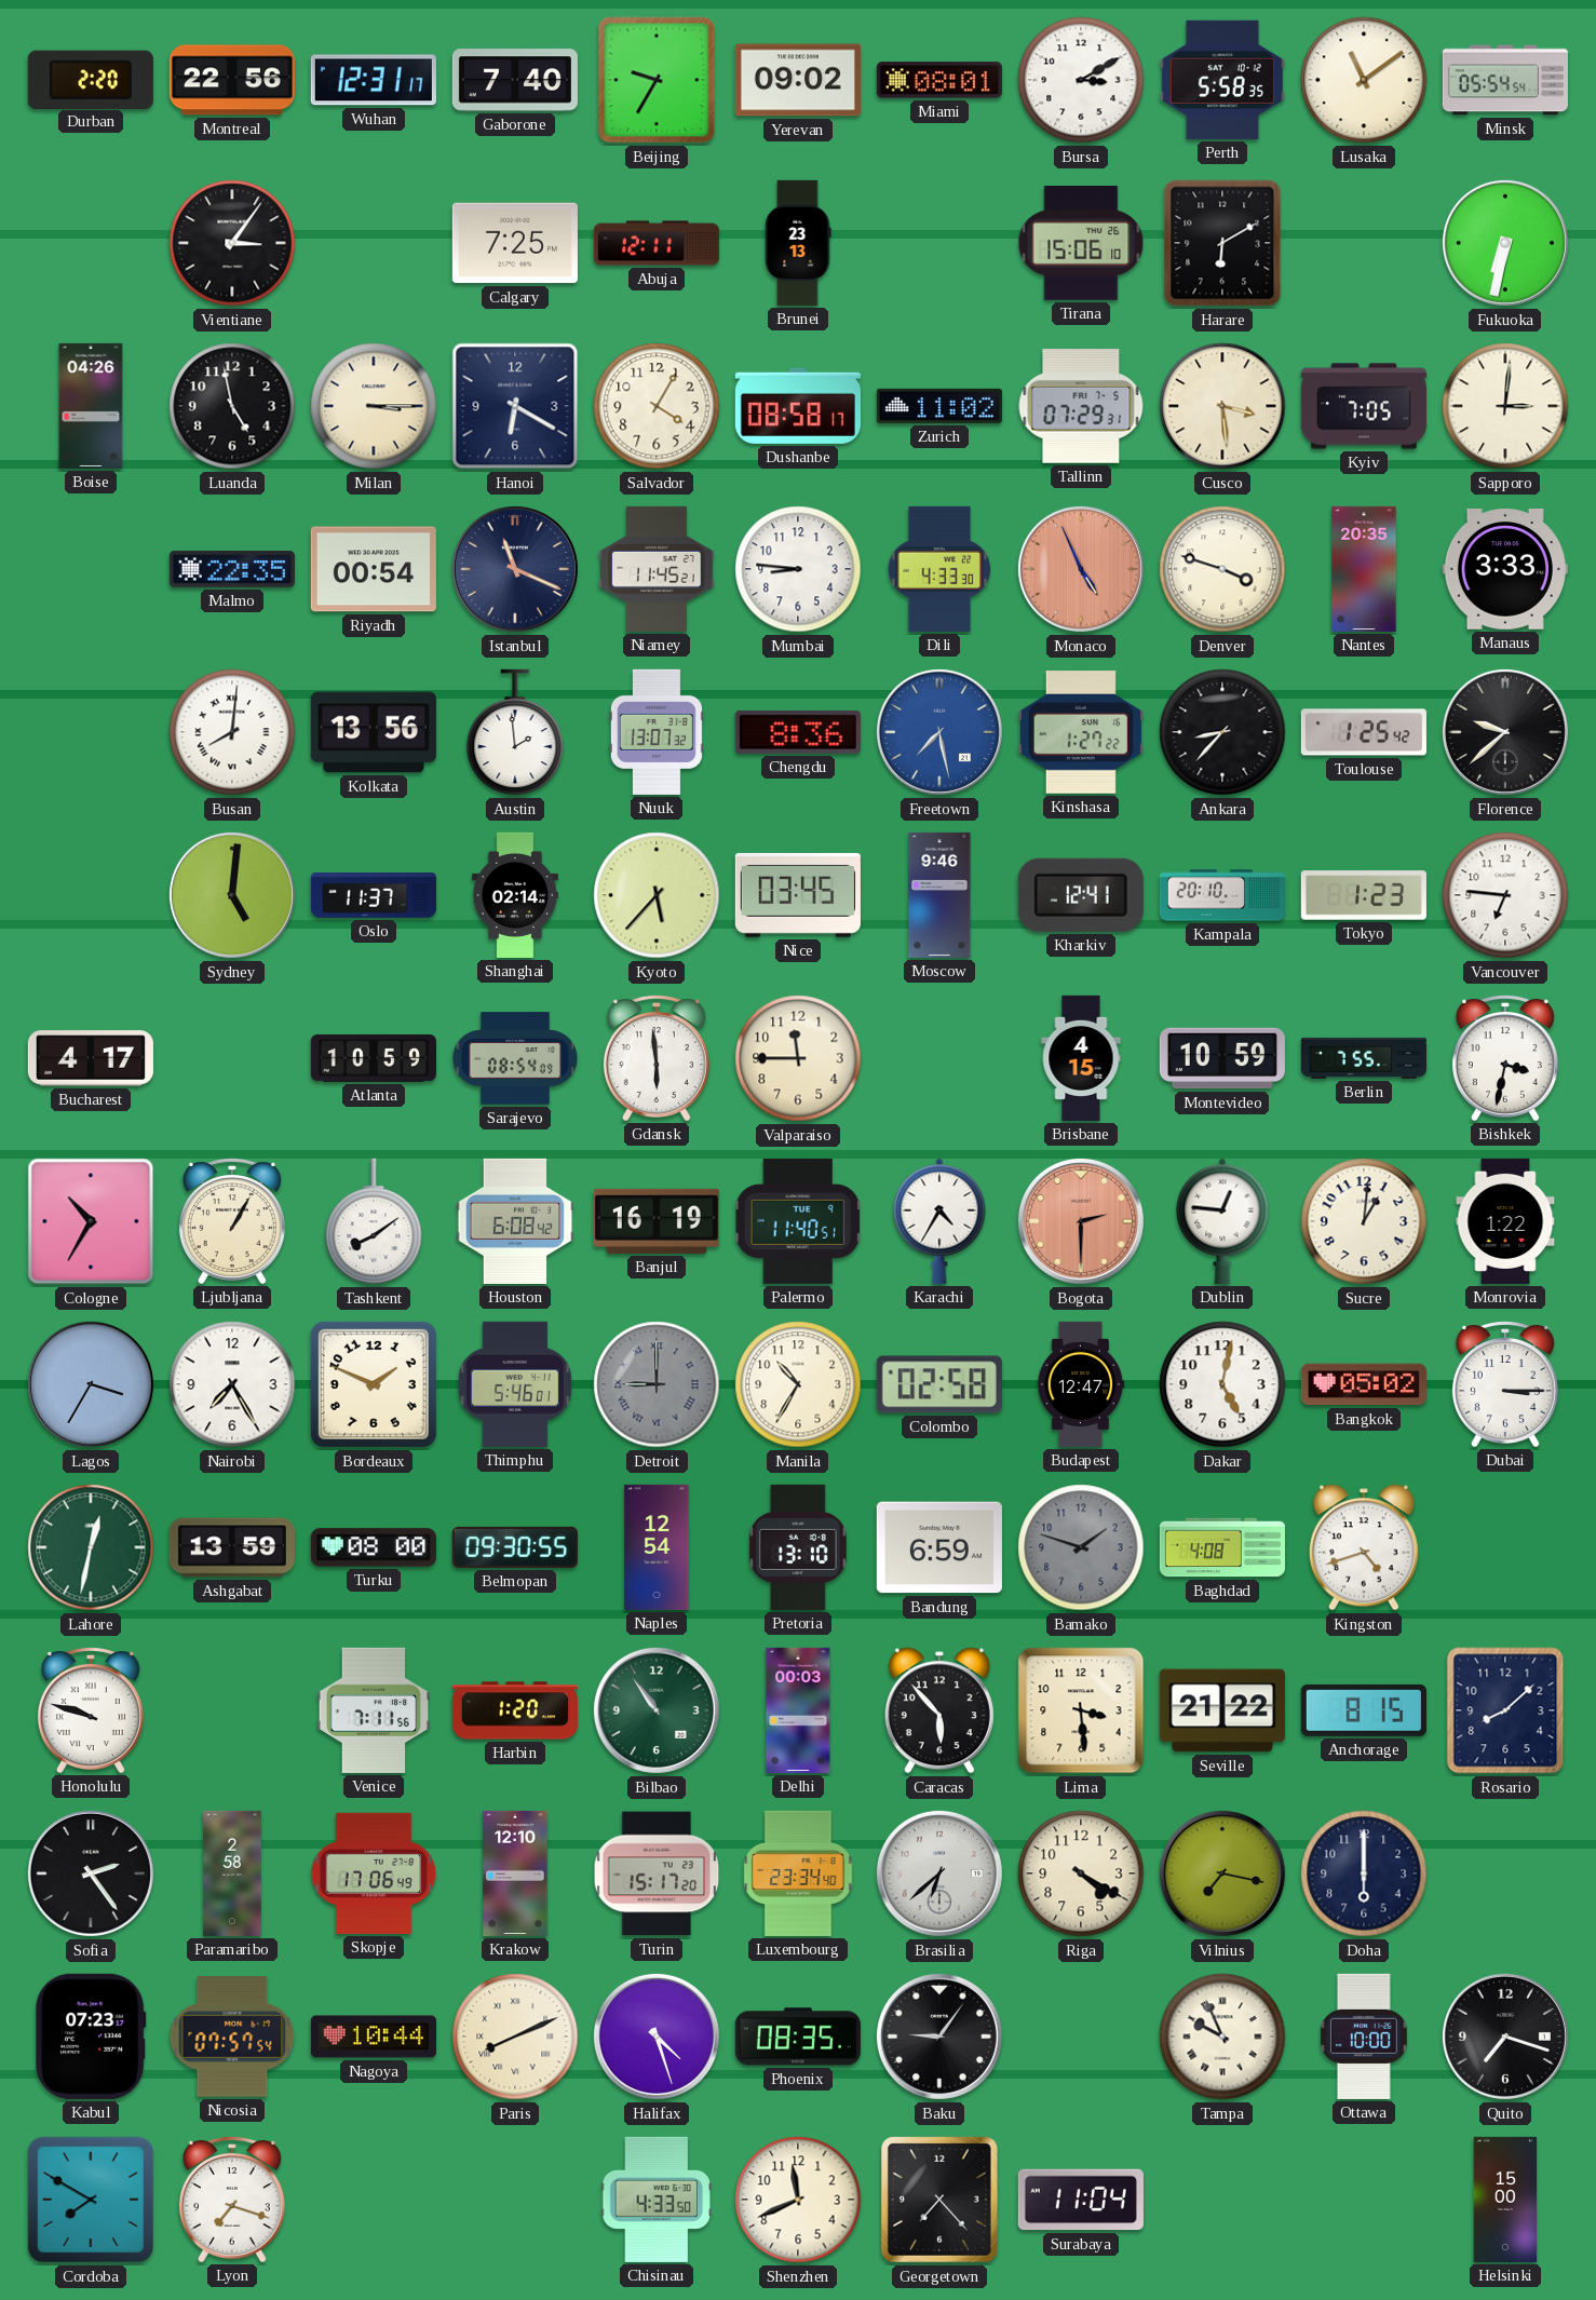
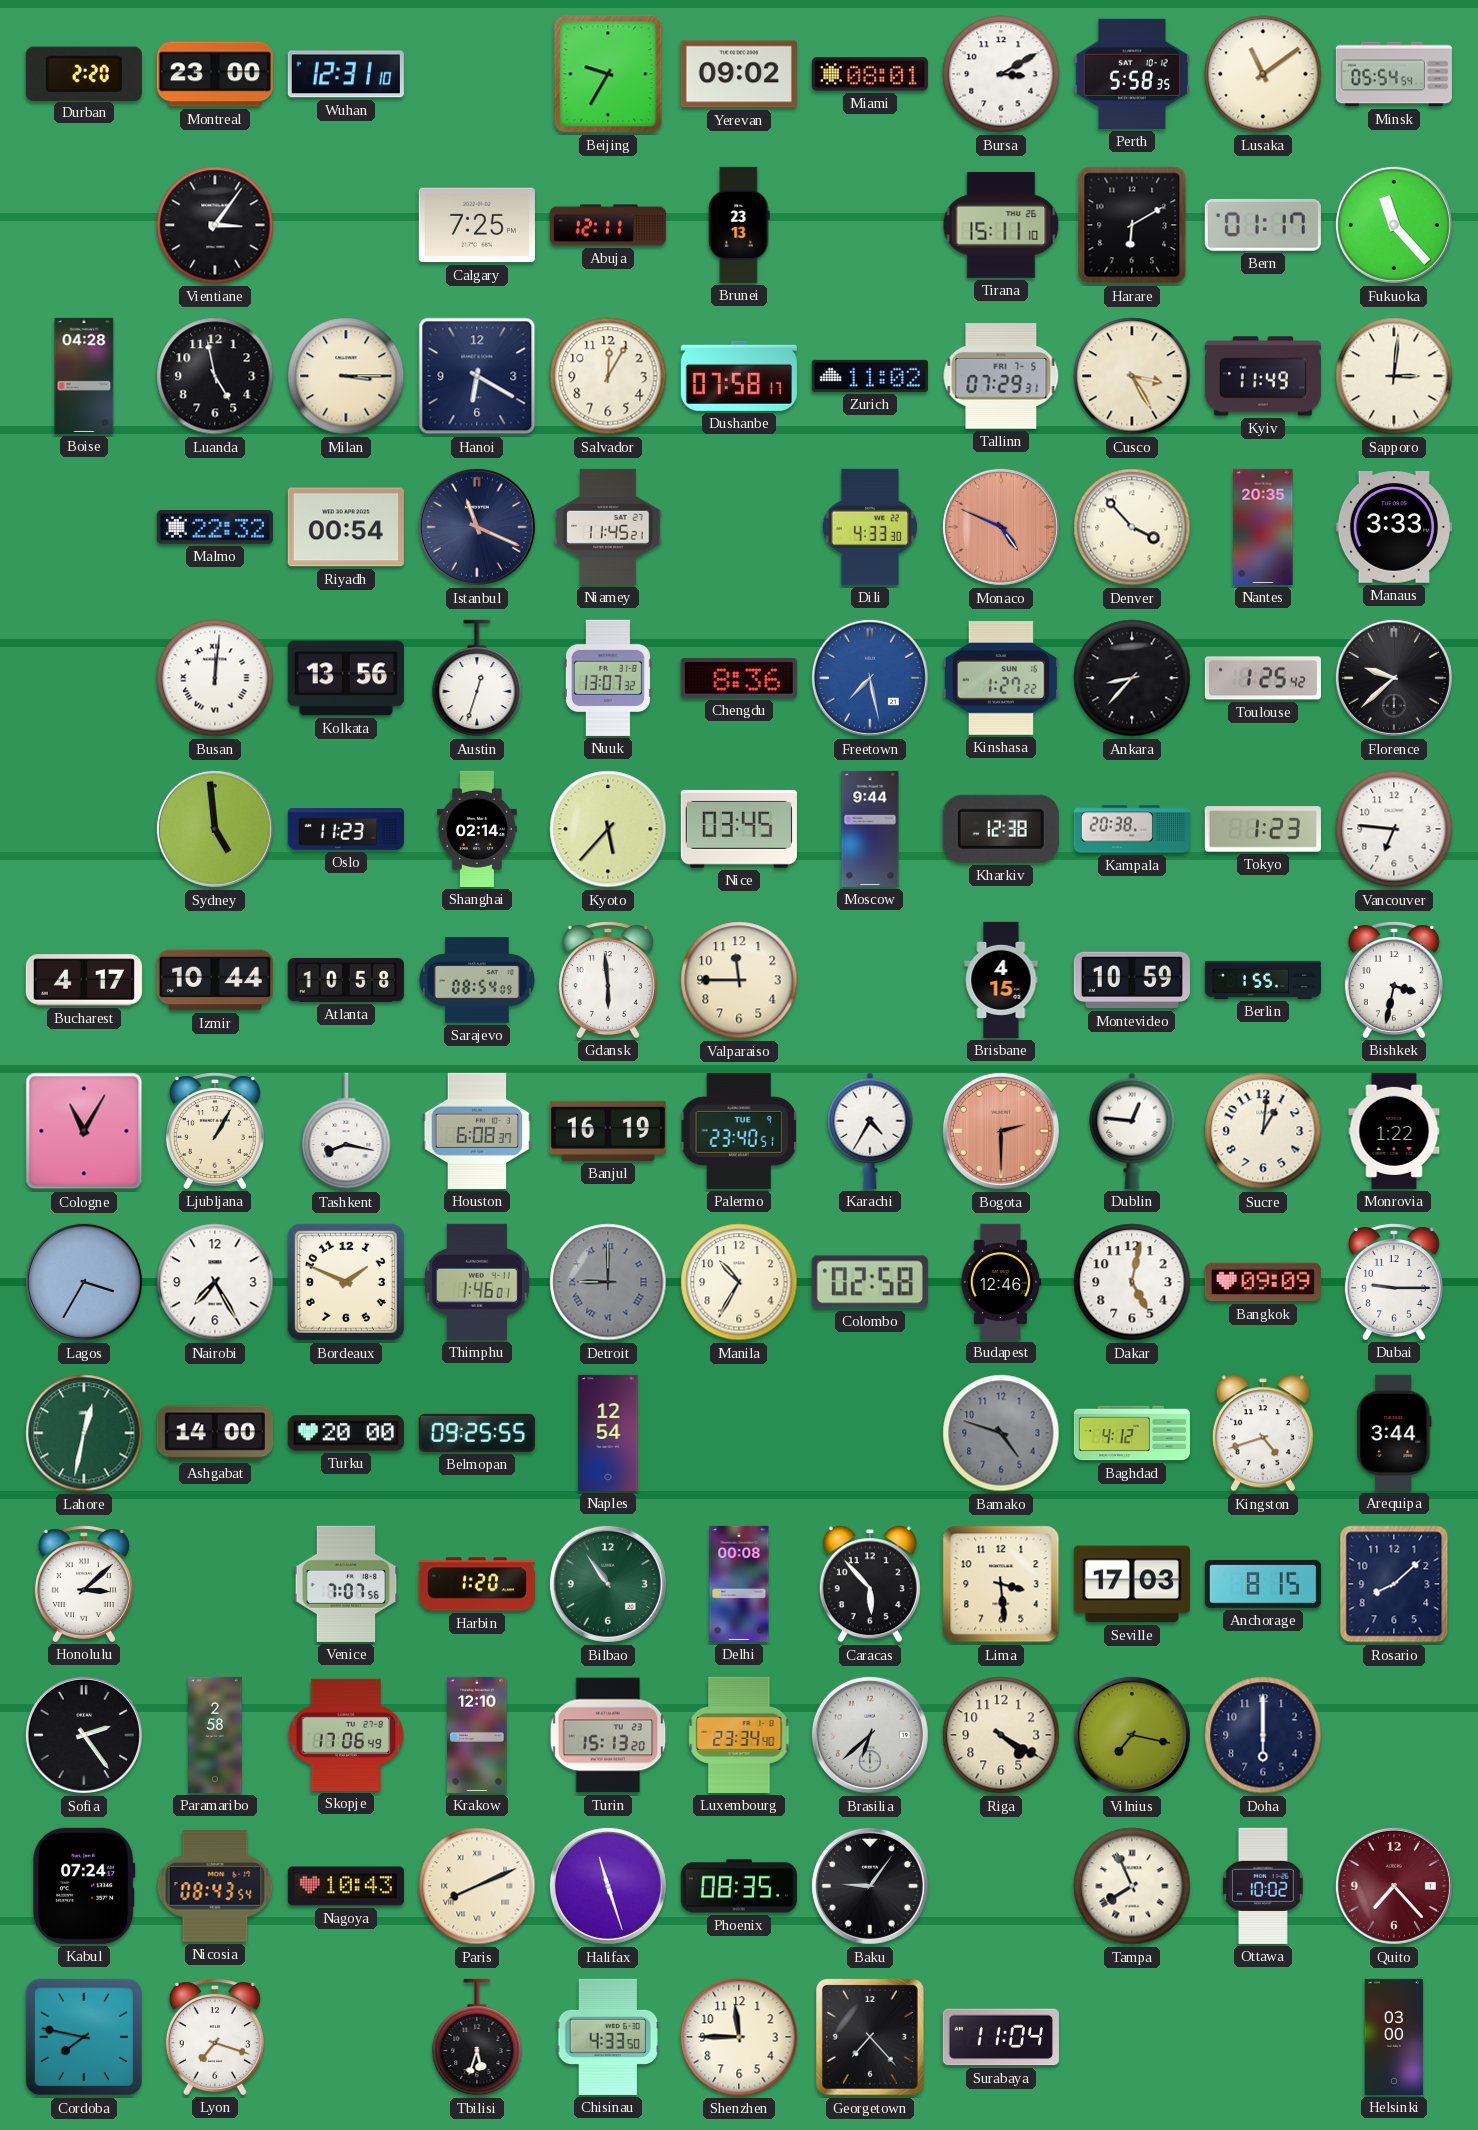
Montreal: 22:56 -> 23:00
Wuhan: 12:31:17 -> 12:31:10
Gaborone: 7:40 -> none
Tirana: 15:06 -> 15:11
Bern: none -> 01:17
Fukuoka: 6:32 -> 11:23
Boise: 04:26 -> 04:28
Salvador: 4:05 -> 12:05
Dushanbe: 08:58 -> 07:58
Cusco: 3:29 -> 3:25
Kyiv: 7:05 -> 11:49
Malmo: 22:35 -> 22:32
Mumbai: 8:46 -> none
Monaco: 4:56 -> 4:49
Denver: 3:48 -> 3:53
Busan: 8:01 -> 12:01
Austin: 1:59 -> 12:33
Sydney: 5:01 -> 4:59
Oslo: 11:37 -> 11:23
Moscow: 9:46 -> 9:44
Kharkiv: 12:41 -> 12:38
Kampala: 20:10 -> 20:38
Izmir: none -> 10:44
Atlanta: 10:59 -> 10:58
Berlin: 7:55 -> 1:55
Cologne: 10:35 -> 11:05
Tashkent: 8:09 -> 8:17
Houston: 6:08:42 -> 6:08:37
Palermo: 11:40 -> 23:40
Thimphu: 5:46 -> 1:46
Budapest: 12:47 -> 12:46
Bangkok: 05:02 -> 09:09
Dubai: 3:15 -> 9:15
Ashgabat: 13:59 -> 14:00
Turku: 08:00 -> 20:00
Belmopan: 09:30 -> 09:25
Pretoria: 13:10 -> none
Bandung: 6:59 -> none
Bamako: 1:48 -> 4:48
Baghdad: 4:08 -> 4:12
Arequipa: none -> 3:44
Honolulu: 9:48 -> 3:08
Venice: 7:11 -> 7:07
Delhi: 00:03 -> 00:08
Seville: 21:22 -> 17:03
Turin: 15:17 -> 15:13
Kabul: 07:23 -> 07:24
Nicosia: 07:57 -> 08:43
Nagoya: 10:44 -> 10:43
Halifax: 4:27 -> 11:27
Tampa: 9:56 -> 7:56
Ottawa: 10:00 -> 10:02
Quito: 7:18 -> 7:23
Quito dial: black -> burgundy
Cordoba: 7:50 -> 7:47
Tbilisi: none -> 5:33
Shenzhen: 11:41 -> 11:45
Helsinki: 15:00 -> 03:00
